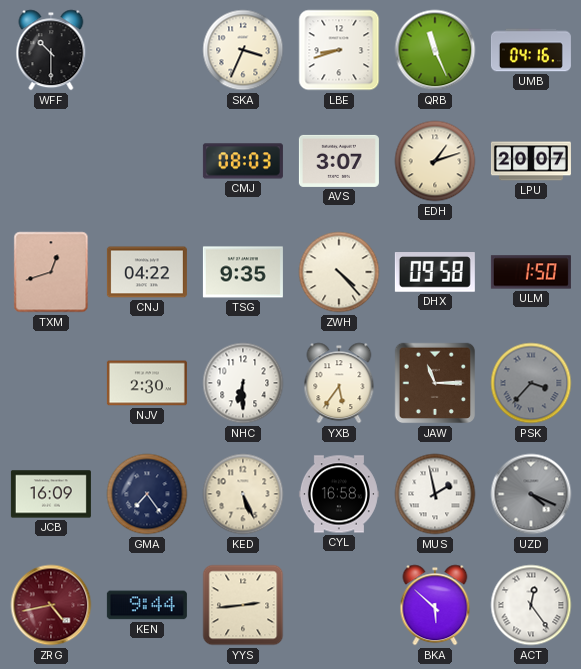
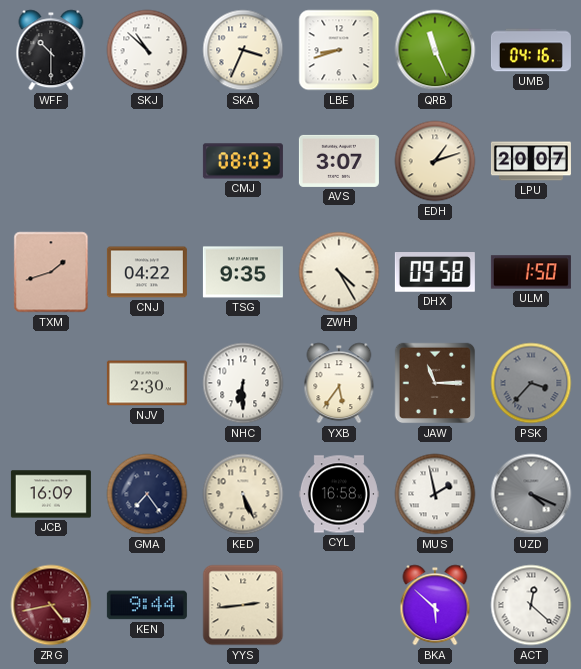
SKJ: none -> 10:52
TXM: 12:42 -> 1:42
ZWH: 4:23 -> 4:25
ACT: 12:24 -> 12:22
